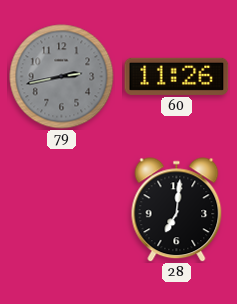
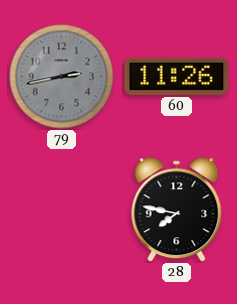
28: 7:01 -> 7:47
